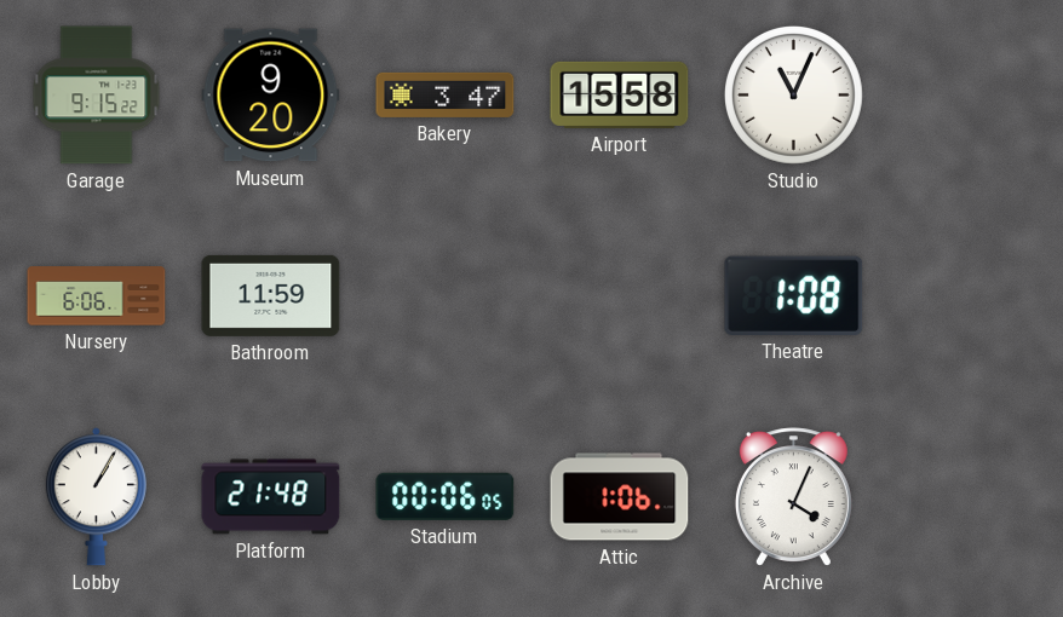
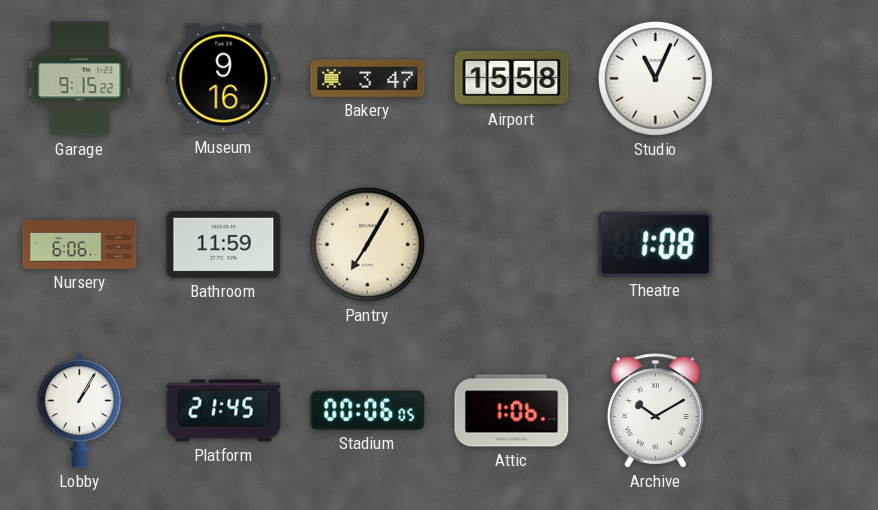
Museum: 9:20 -> 9:16
Pantry: none -> 7:05
Platform: 21:48 -> 21:45
Archive: 4:04 -> 10:10
